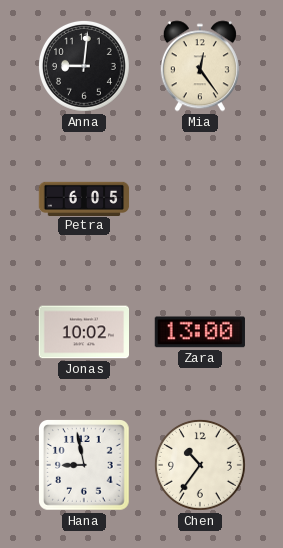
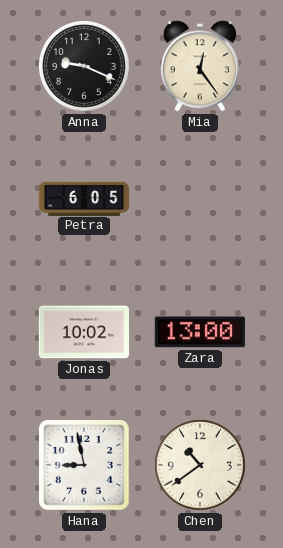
Anna: 9:01 -> 9:19
Chen: 10:36 -> 10:39
